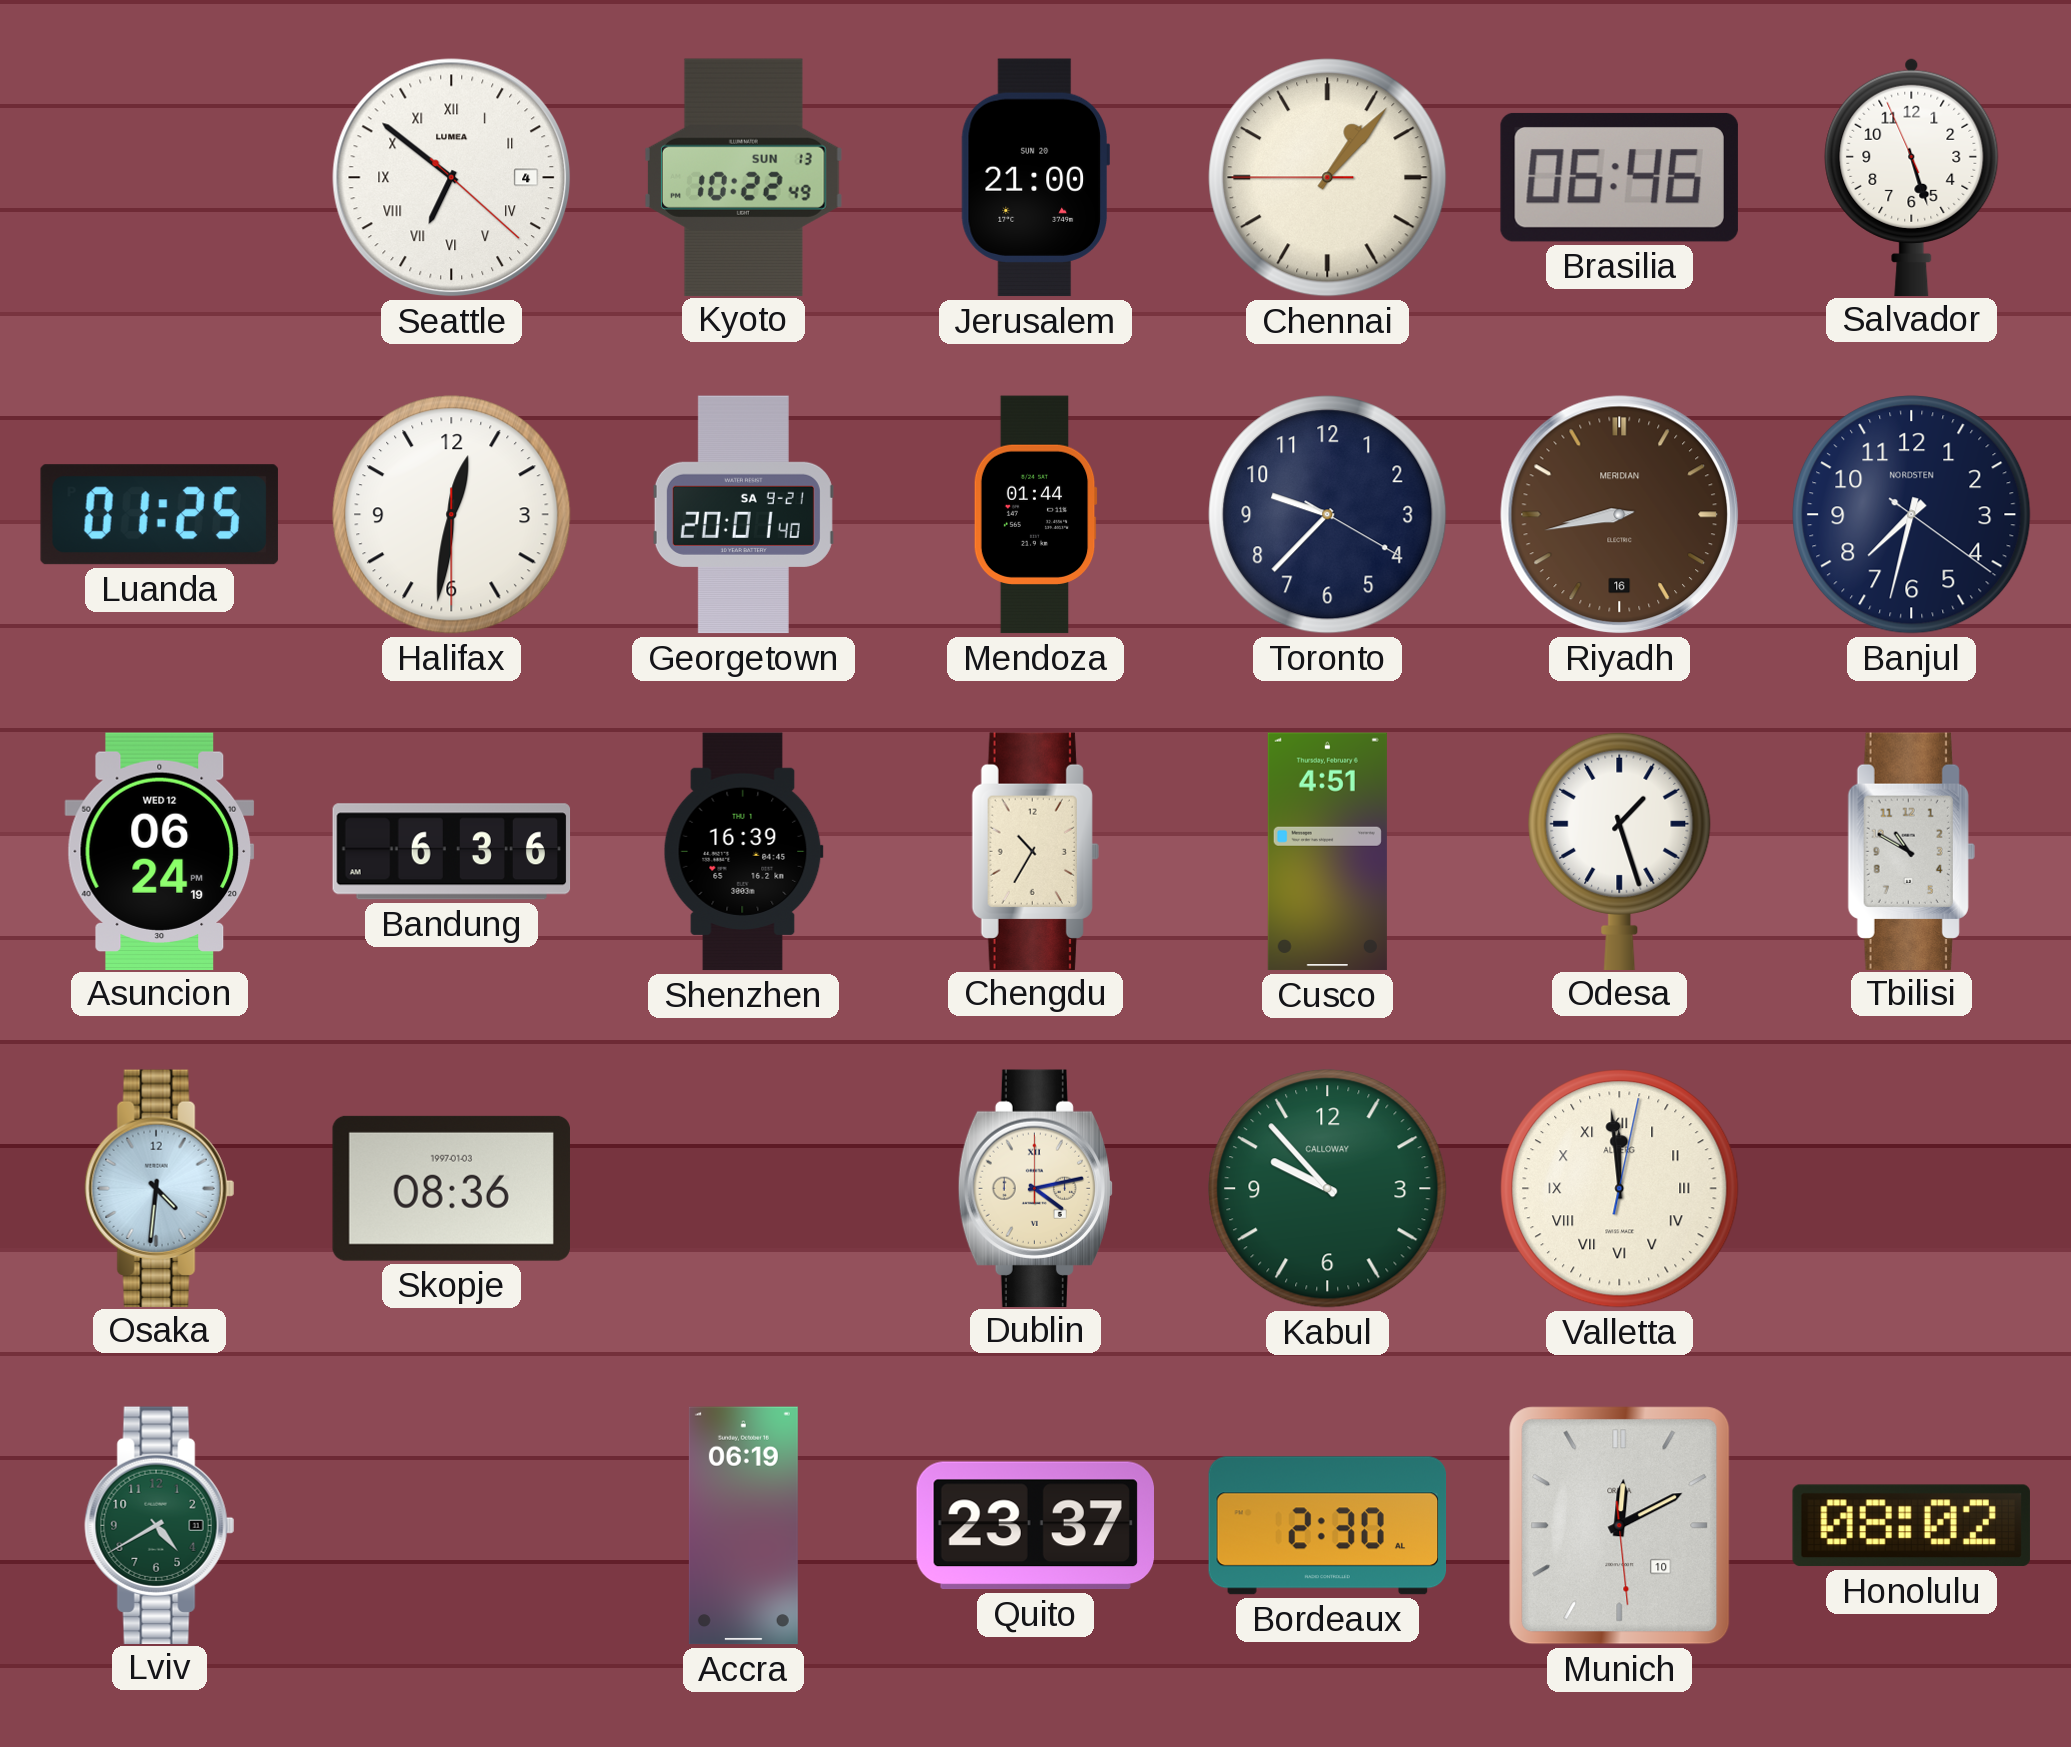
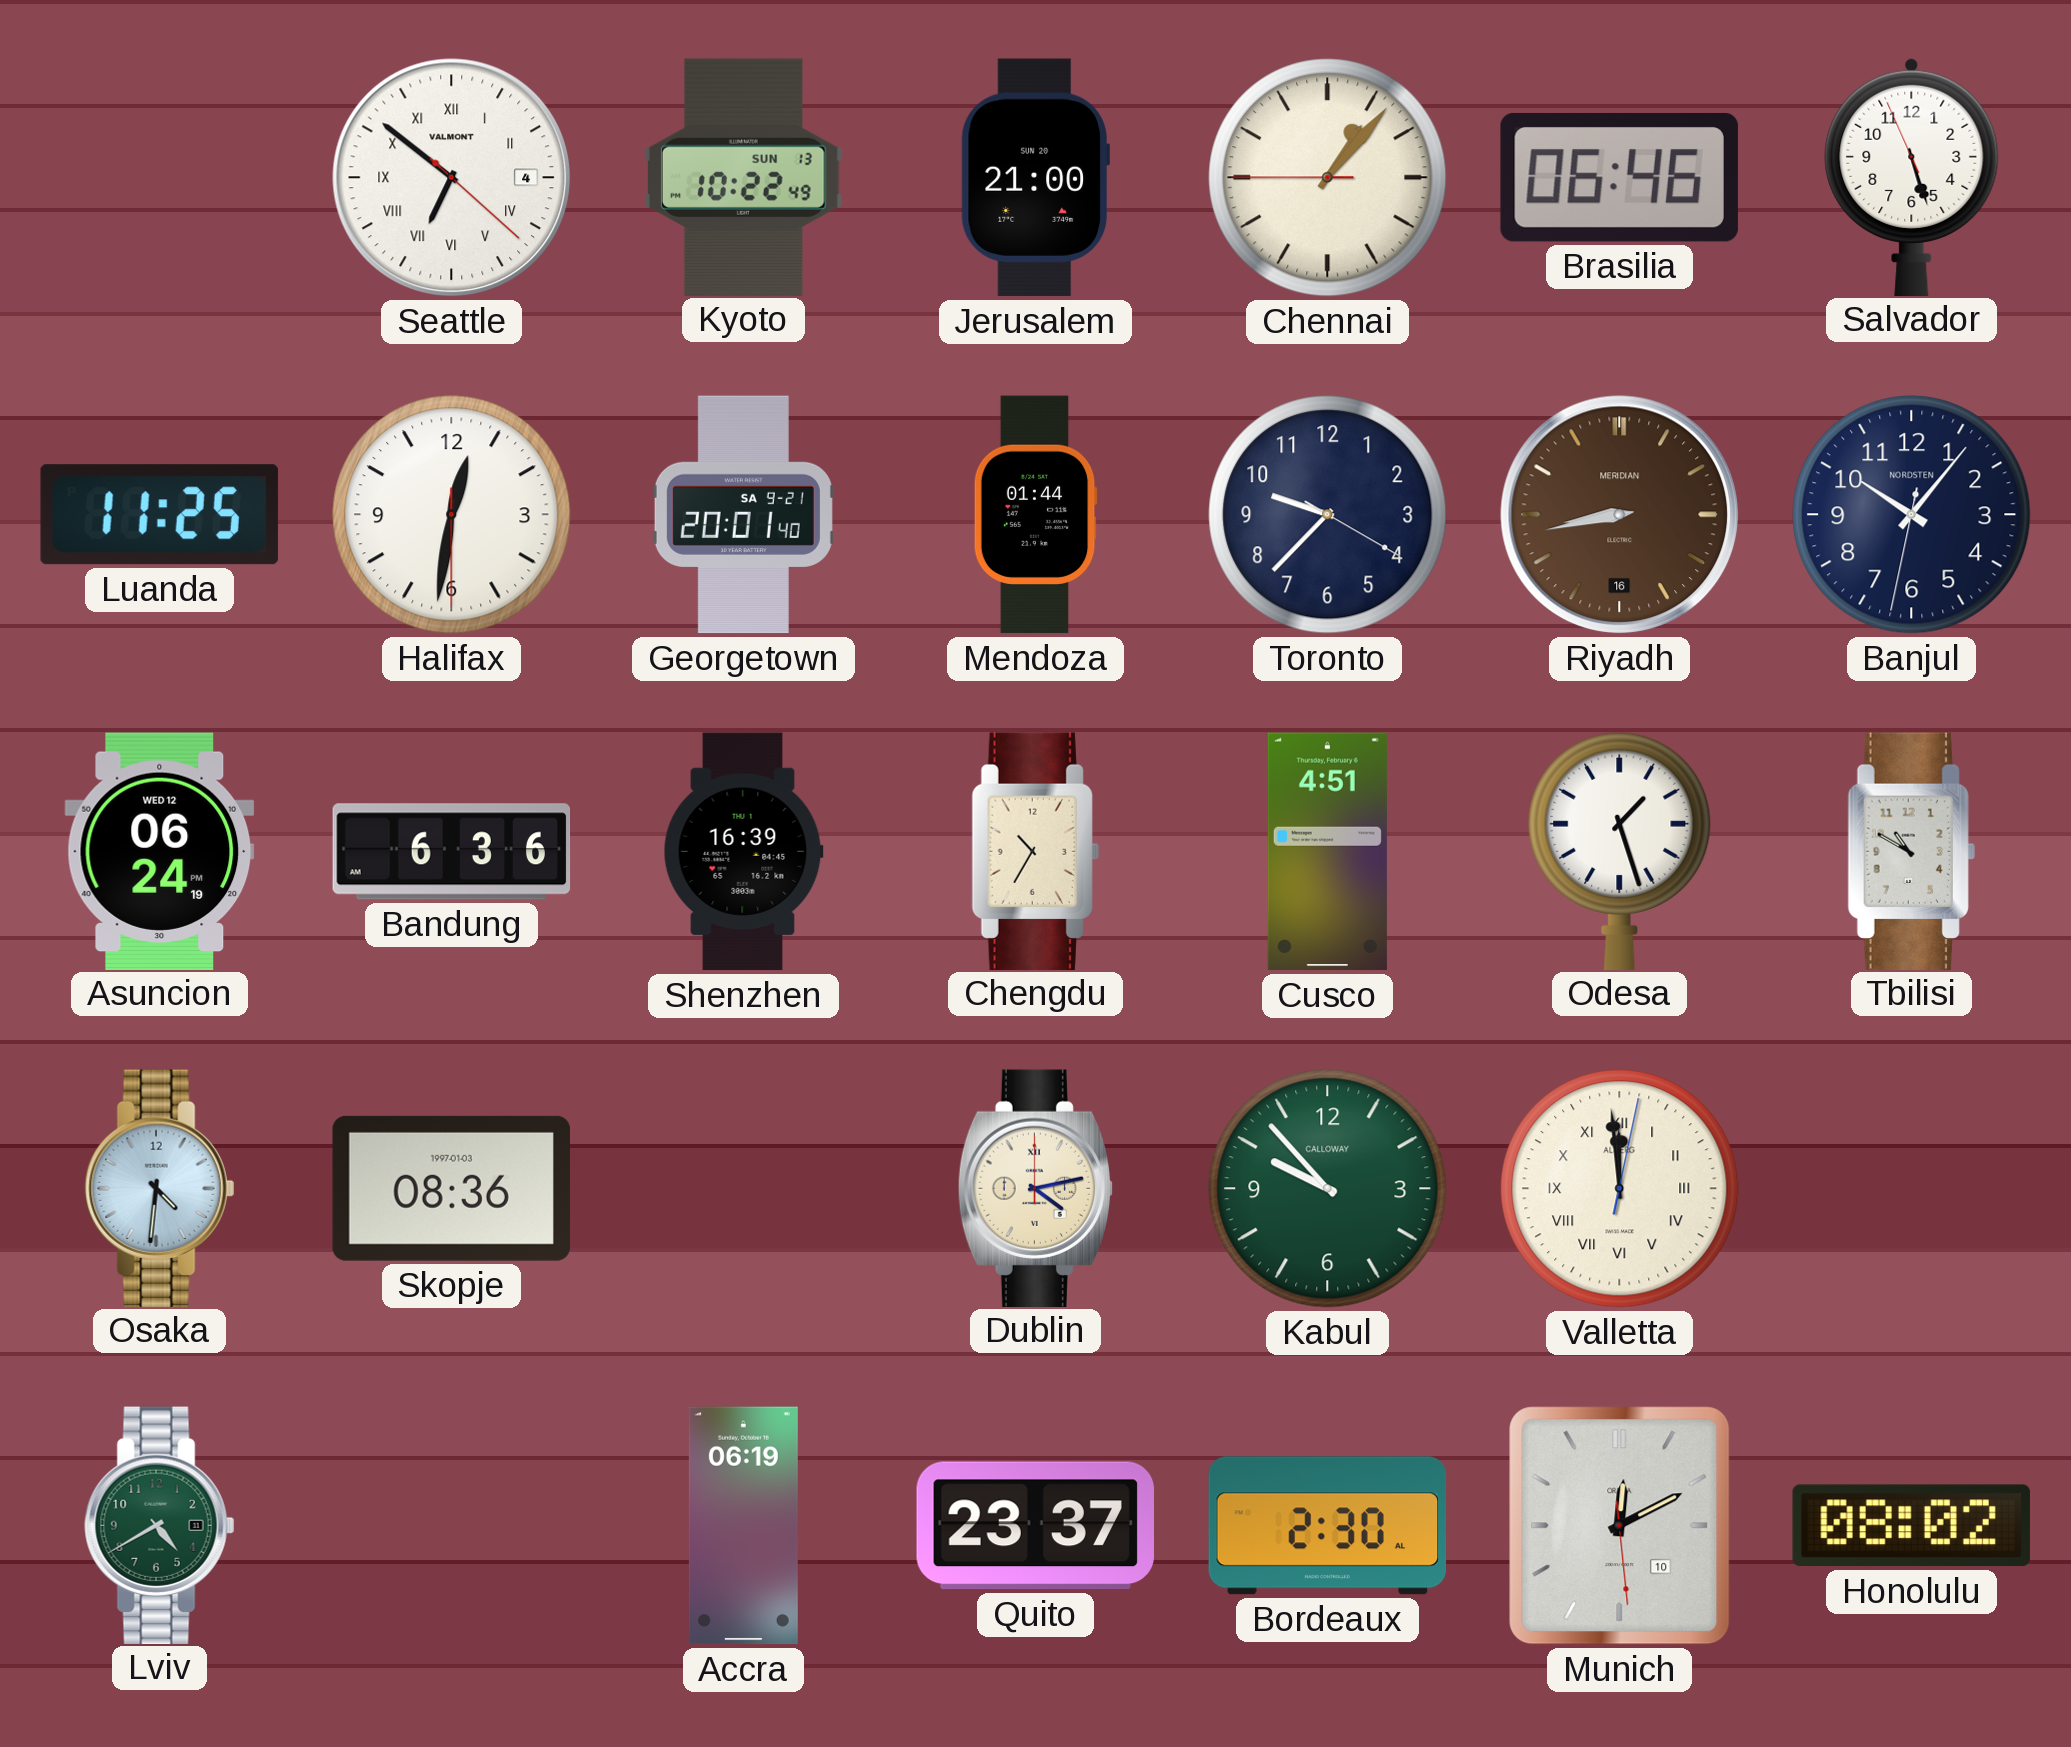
Seattle brand: LUMEA -> VALMONT
Luanda: 01:25 -> 11:25
Banjul: 7:32 -> 10:06
